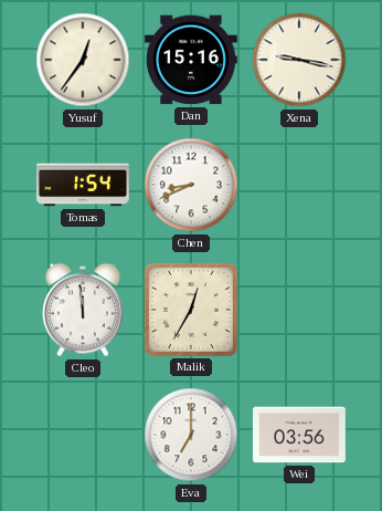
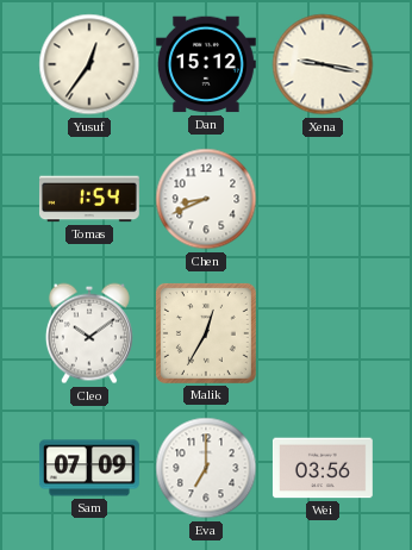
Dan: 15:16 -> 15:12
Cleo: 11:59 -> 10:09
Sam: none -> 07:09
